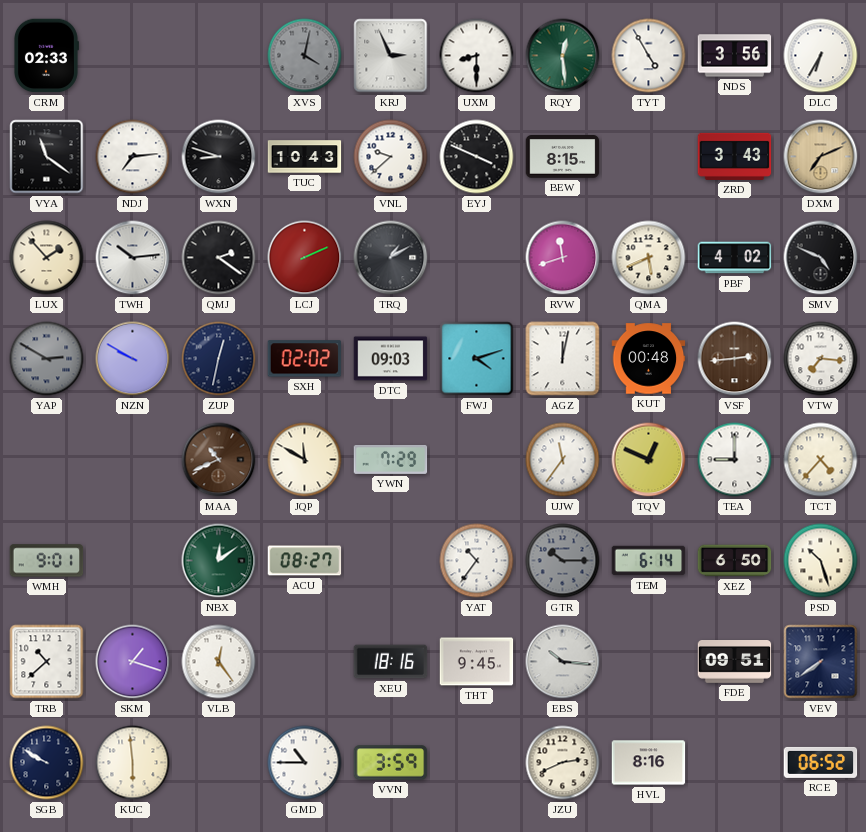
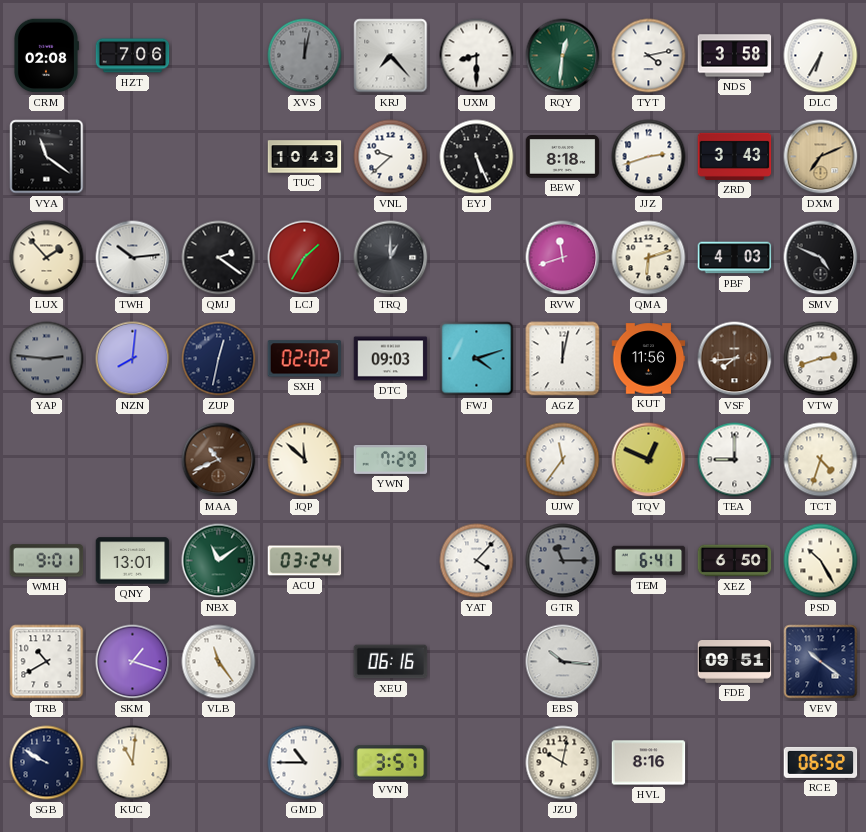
CRM: 02:33 -> 02:08
HZT: none -> 7:06
XVS: 4:02 -> 12:02
KRJ: 2:56 -> 7:23
RQY: 12:29 -> 12:31
TYT: 4:55 -> 4:13
NDS: 3:56 -> 3:58
NDJ: 7:14 -> none
WXN: 8:48 -> none
EYJ: 3:49 -> 5:26
BEW: 8:15 -> 8:18
JJZ: none -> 2:42
LCJ: 2:11 -> 1:35
TRQ: 1:10 -> 1:00
QMA: 5:41 -> 6:12
PBF: 4:02 -> 4:03
YAP: 2:50 -> 2:46
NZN: 9:50 -> 8:01
KUT: 00:48 -> 11:56
VSF: 2:44 -> 7:44
VTW: 7:16 -> 2:42
JQP: 11:50 -> 11:52
TCT: 4:37 -> 4:33
QNY: none -> 13:01
NBX: 12:09 -> 11:09
ACU: 08:27 -> 03:24
YAT: 10:36 -> 4:07
GTR: 10:15 -> 11:15
TEM: 6:14 -> 6:41
PSD: 10:27 -> 10:25
TRB: 10:38 -> 10:40
VLB: 12:24 -> 11:24
XEU: 18:16 -> 06:16
THT: 9:45 -> none
VEV: 7:39 -> 10:21
KUC: 5:59 -> 11:01
VVN: 3:59 -> 3:57
JZU: 2:41 -> 10:02
